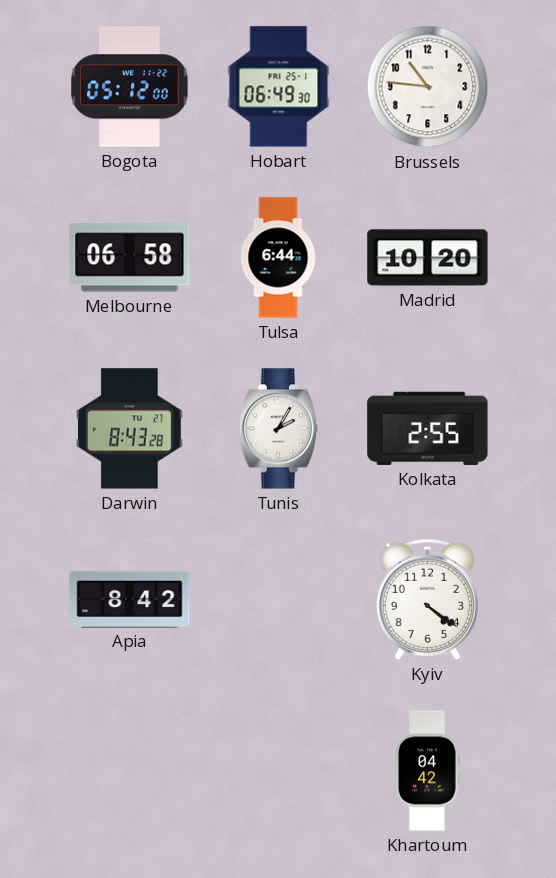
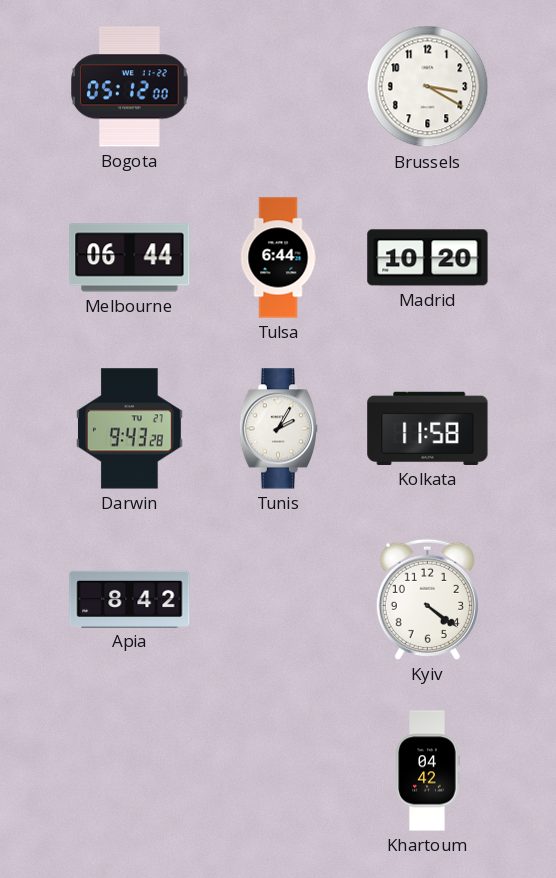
Hobart: 06:49 -> none
Brussels: 10:46 -> 3:20
Melbourne: 06:58 -> 06:44
Darwin: 8:43 -> 9:43
Kolkata: 2:55 -> 11:58
